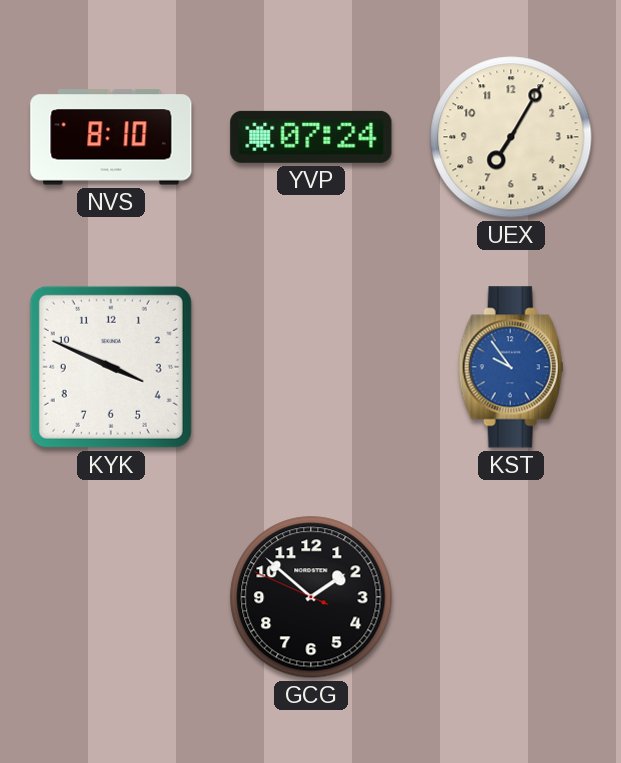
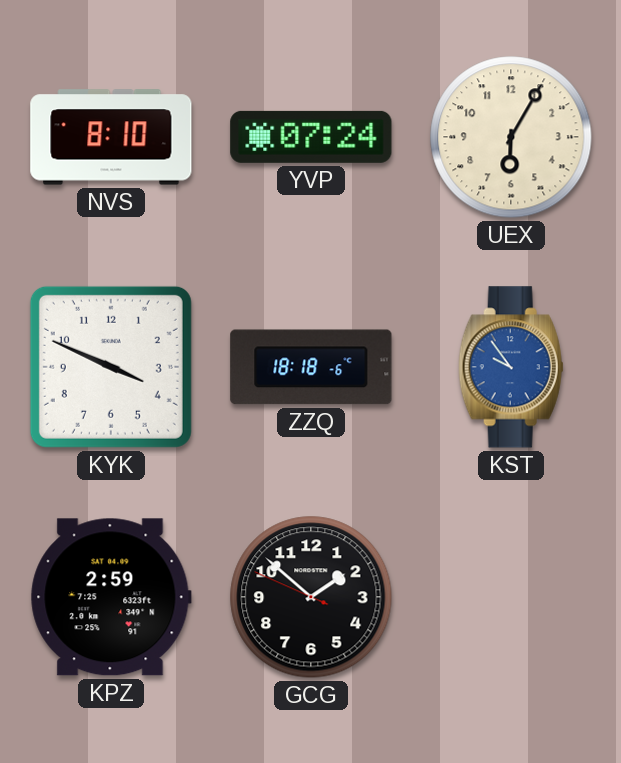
UEX: 7:05 -> 6:05
ZZQ: none -> 18:18
KPZ: none -> 2:59
